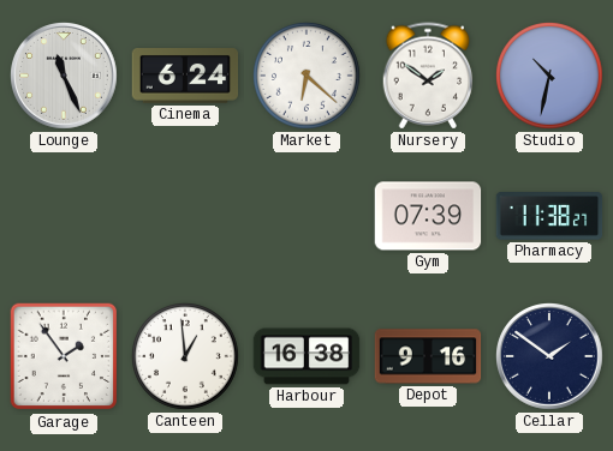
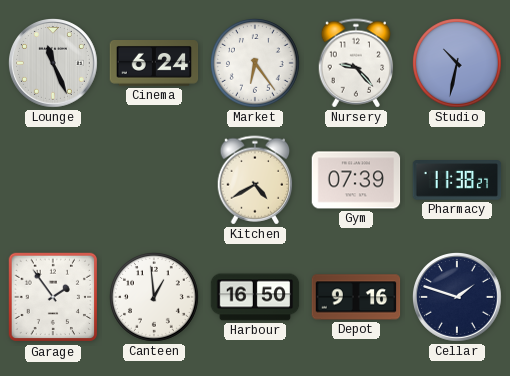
Market: 6:22 -> 6:24
Nursery: 1:51 -> 9:23
Kitchen: none -> 4:40
Harbour: 16:38 -> 16:50
Cellar: 1:51 -> 1:48
